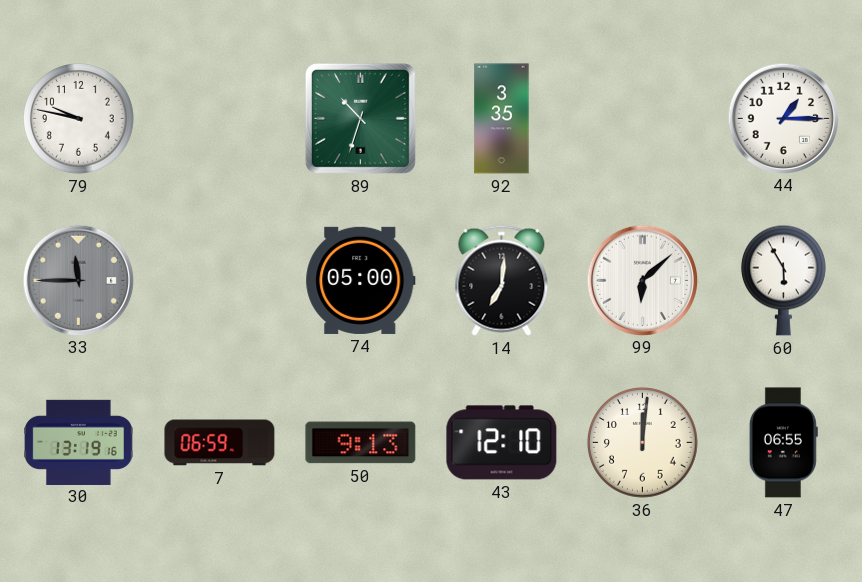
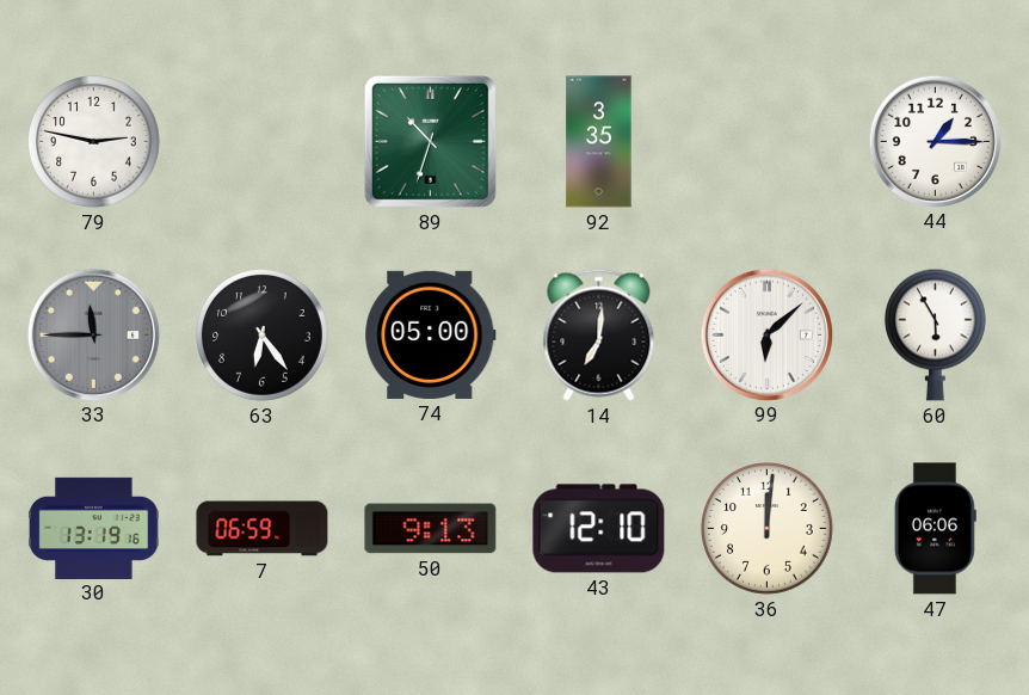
79: 9:47 -> 2:47
63: none -> 6:24
47: 06:55 -> 06:06
